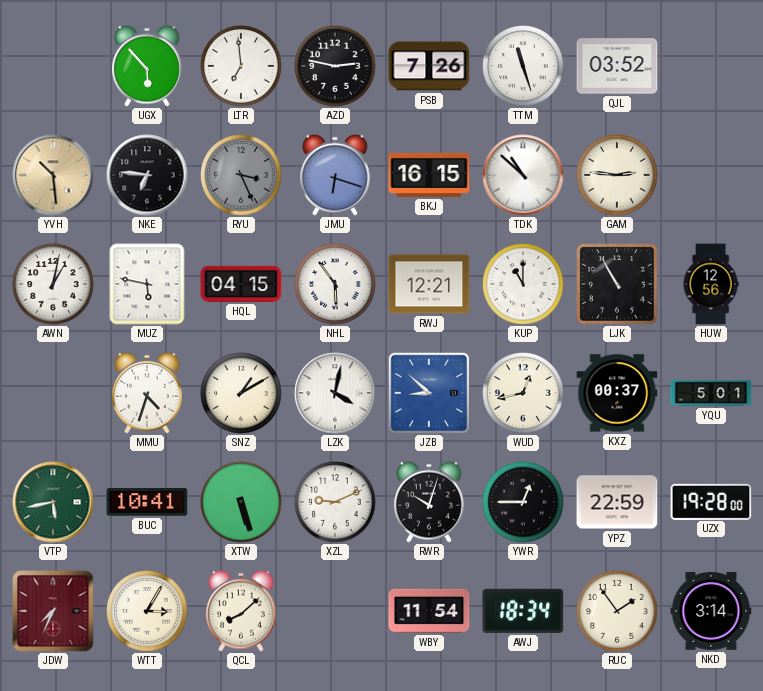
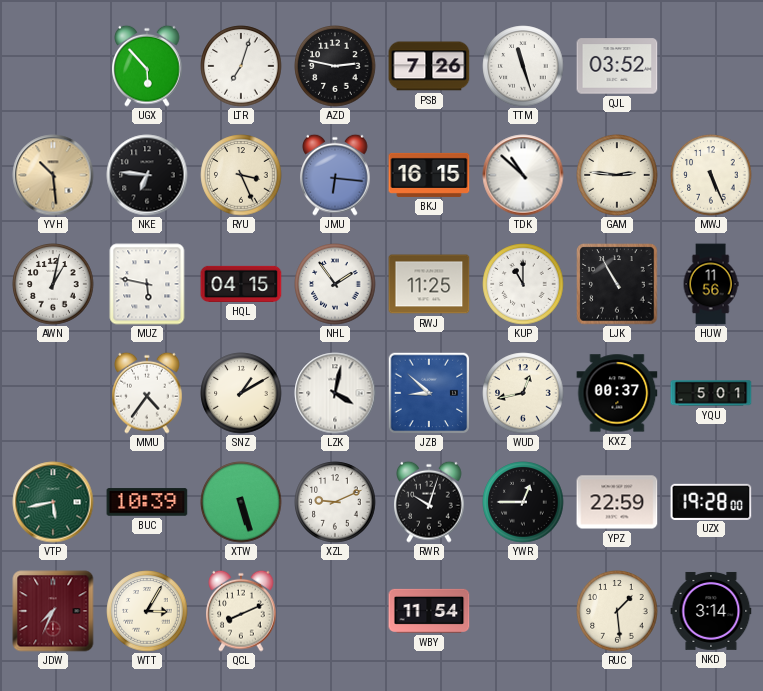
LTR: 6:59 -> 7:03
RYU dial: grey -> cream
JMU: 6:18 -> 6:16
MWJ: none -> 5:26
NHL: 5:54 -> 1:54
RWJ: 12:21 -> 11:25
HUW: 12:56 -> 11:56
MMU: 4:33 -> 4:36
BUC: 10:41 -> 10:39
QCL: 8:08 -> 8:11
AWJ: 18:34 -> none
RUC: 1:54 -> 1:29
